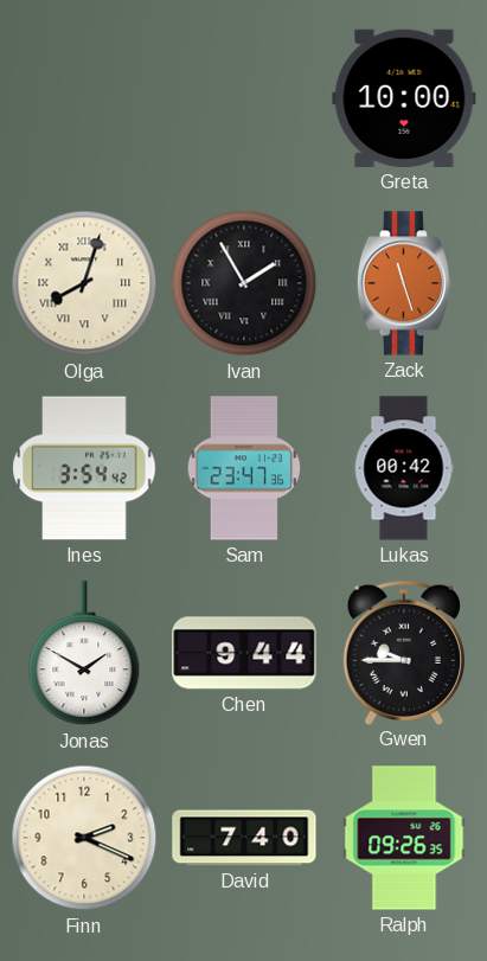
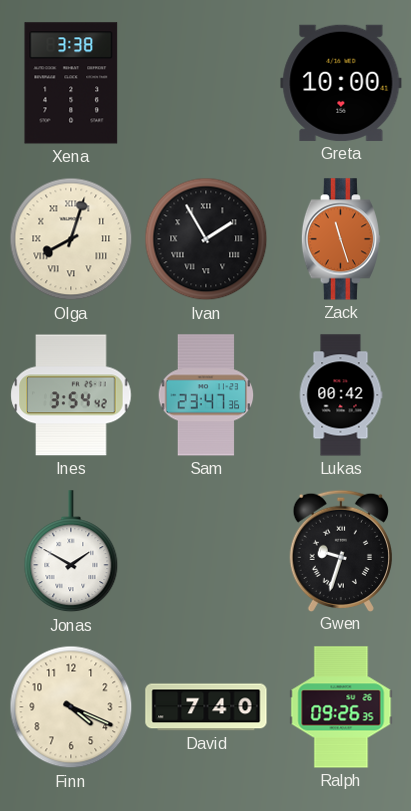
Xena: none -> 3:38
Chen: 9:44 -> none
Gwen: 9:45 -> 9:33
Finn: 2:19 -> 4:19
